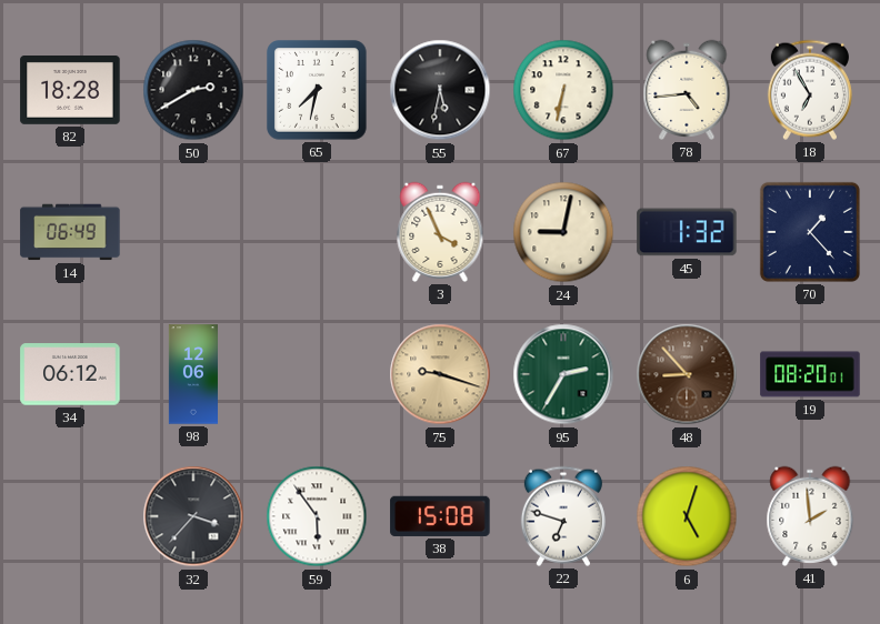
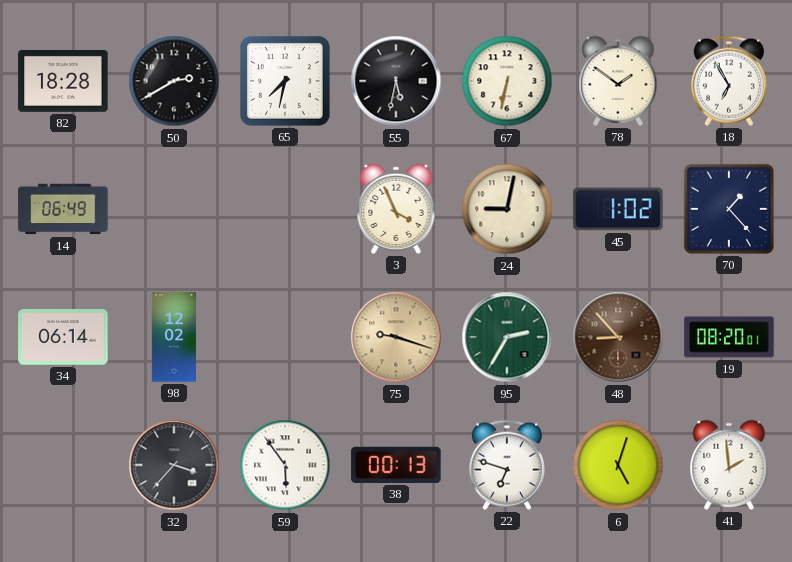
78: 4:44 -> 1:51
45: 1:32 -> 1:02
34: 06:12 -> 06:14
98: 12:06 -> 12:02
38: 15:08 -> 00:13
